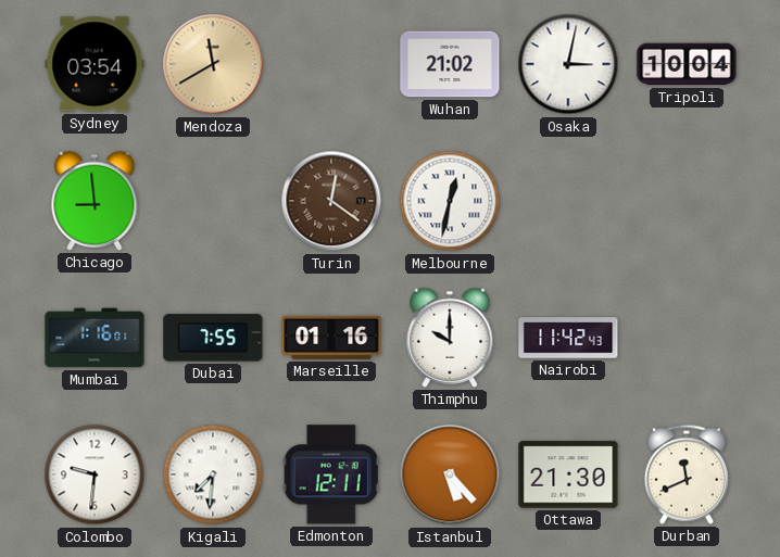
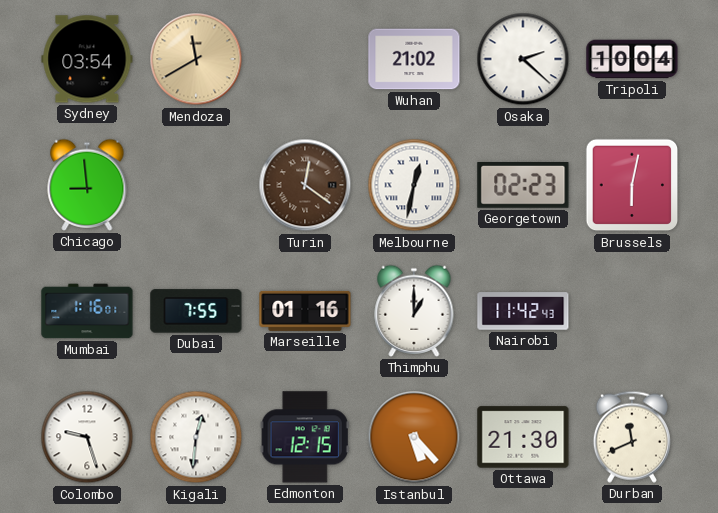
Osaka: 3:02 -> 2:22
Georgetown: none -> 02:23
Brussels: none -> 6:02
Thimphu: 10:00 -> 1:00
Colombo: 9:31 -> 9:27
Kigali: 7:31 -> 12:31
Edmonton: 12:11 -> 12:15
